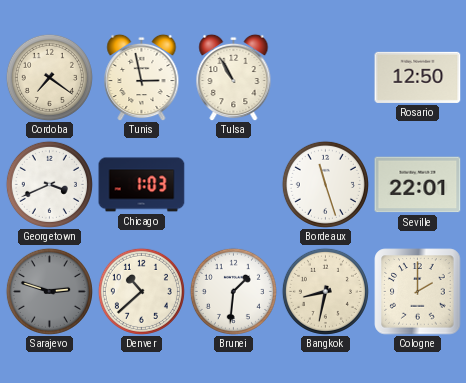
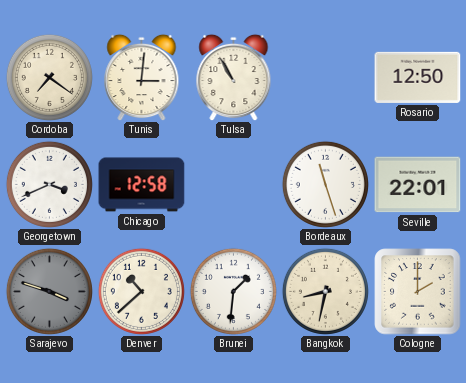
Tunis: 2:58 -> 3:01
Chicago: 1:03 -> 12:58
Sarajevo: 2:48 -> 3:48
